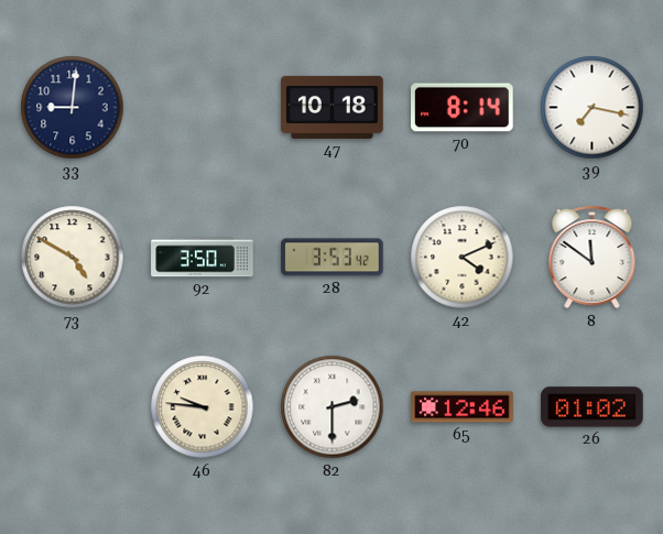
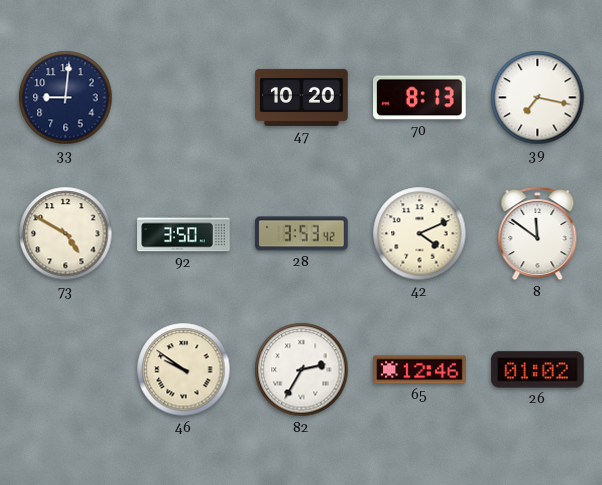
47: 10:18 -> 10:20
70: 8:14 -> 8:13
46: 9:46 -> 9:51
82: 2:30 -> 2:35
